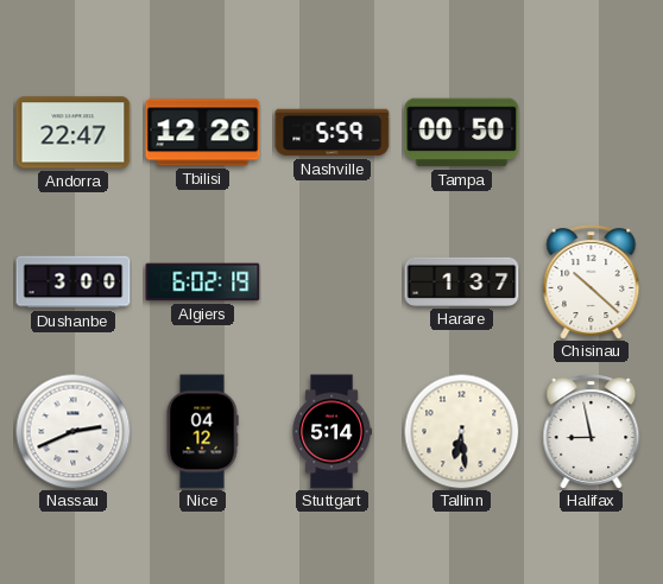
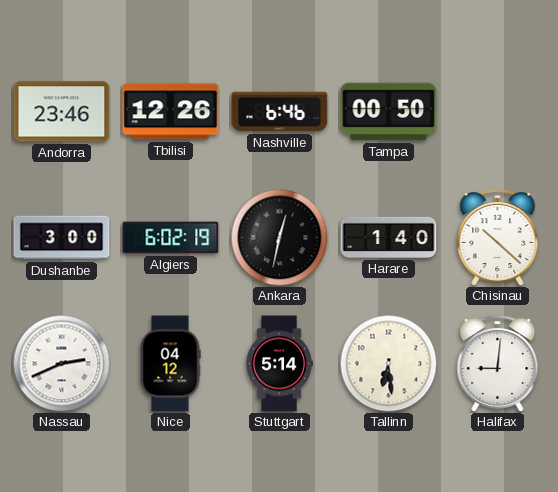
Andorra: 22:47 -> 23:46
Nashville: 5:59 -> 6:46
Ankara: none -> 12:32
Harare: 1:37 -> 1:40
Halifax: 8:58 -> 9:01
